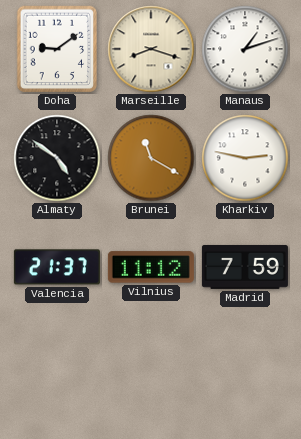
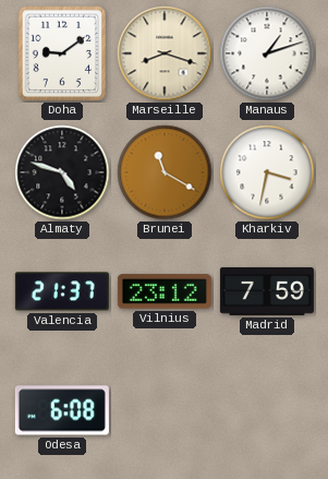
Almaty: 4:51 -> 4:48
Kharkiv: 2:47 -> 3:32
Vilnius: 11:12 -> 23:12
Odesa: none -> 6:08
